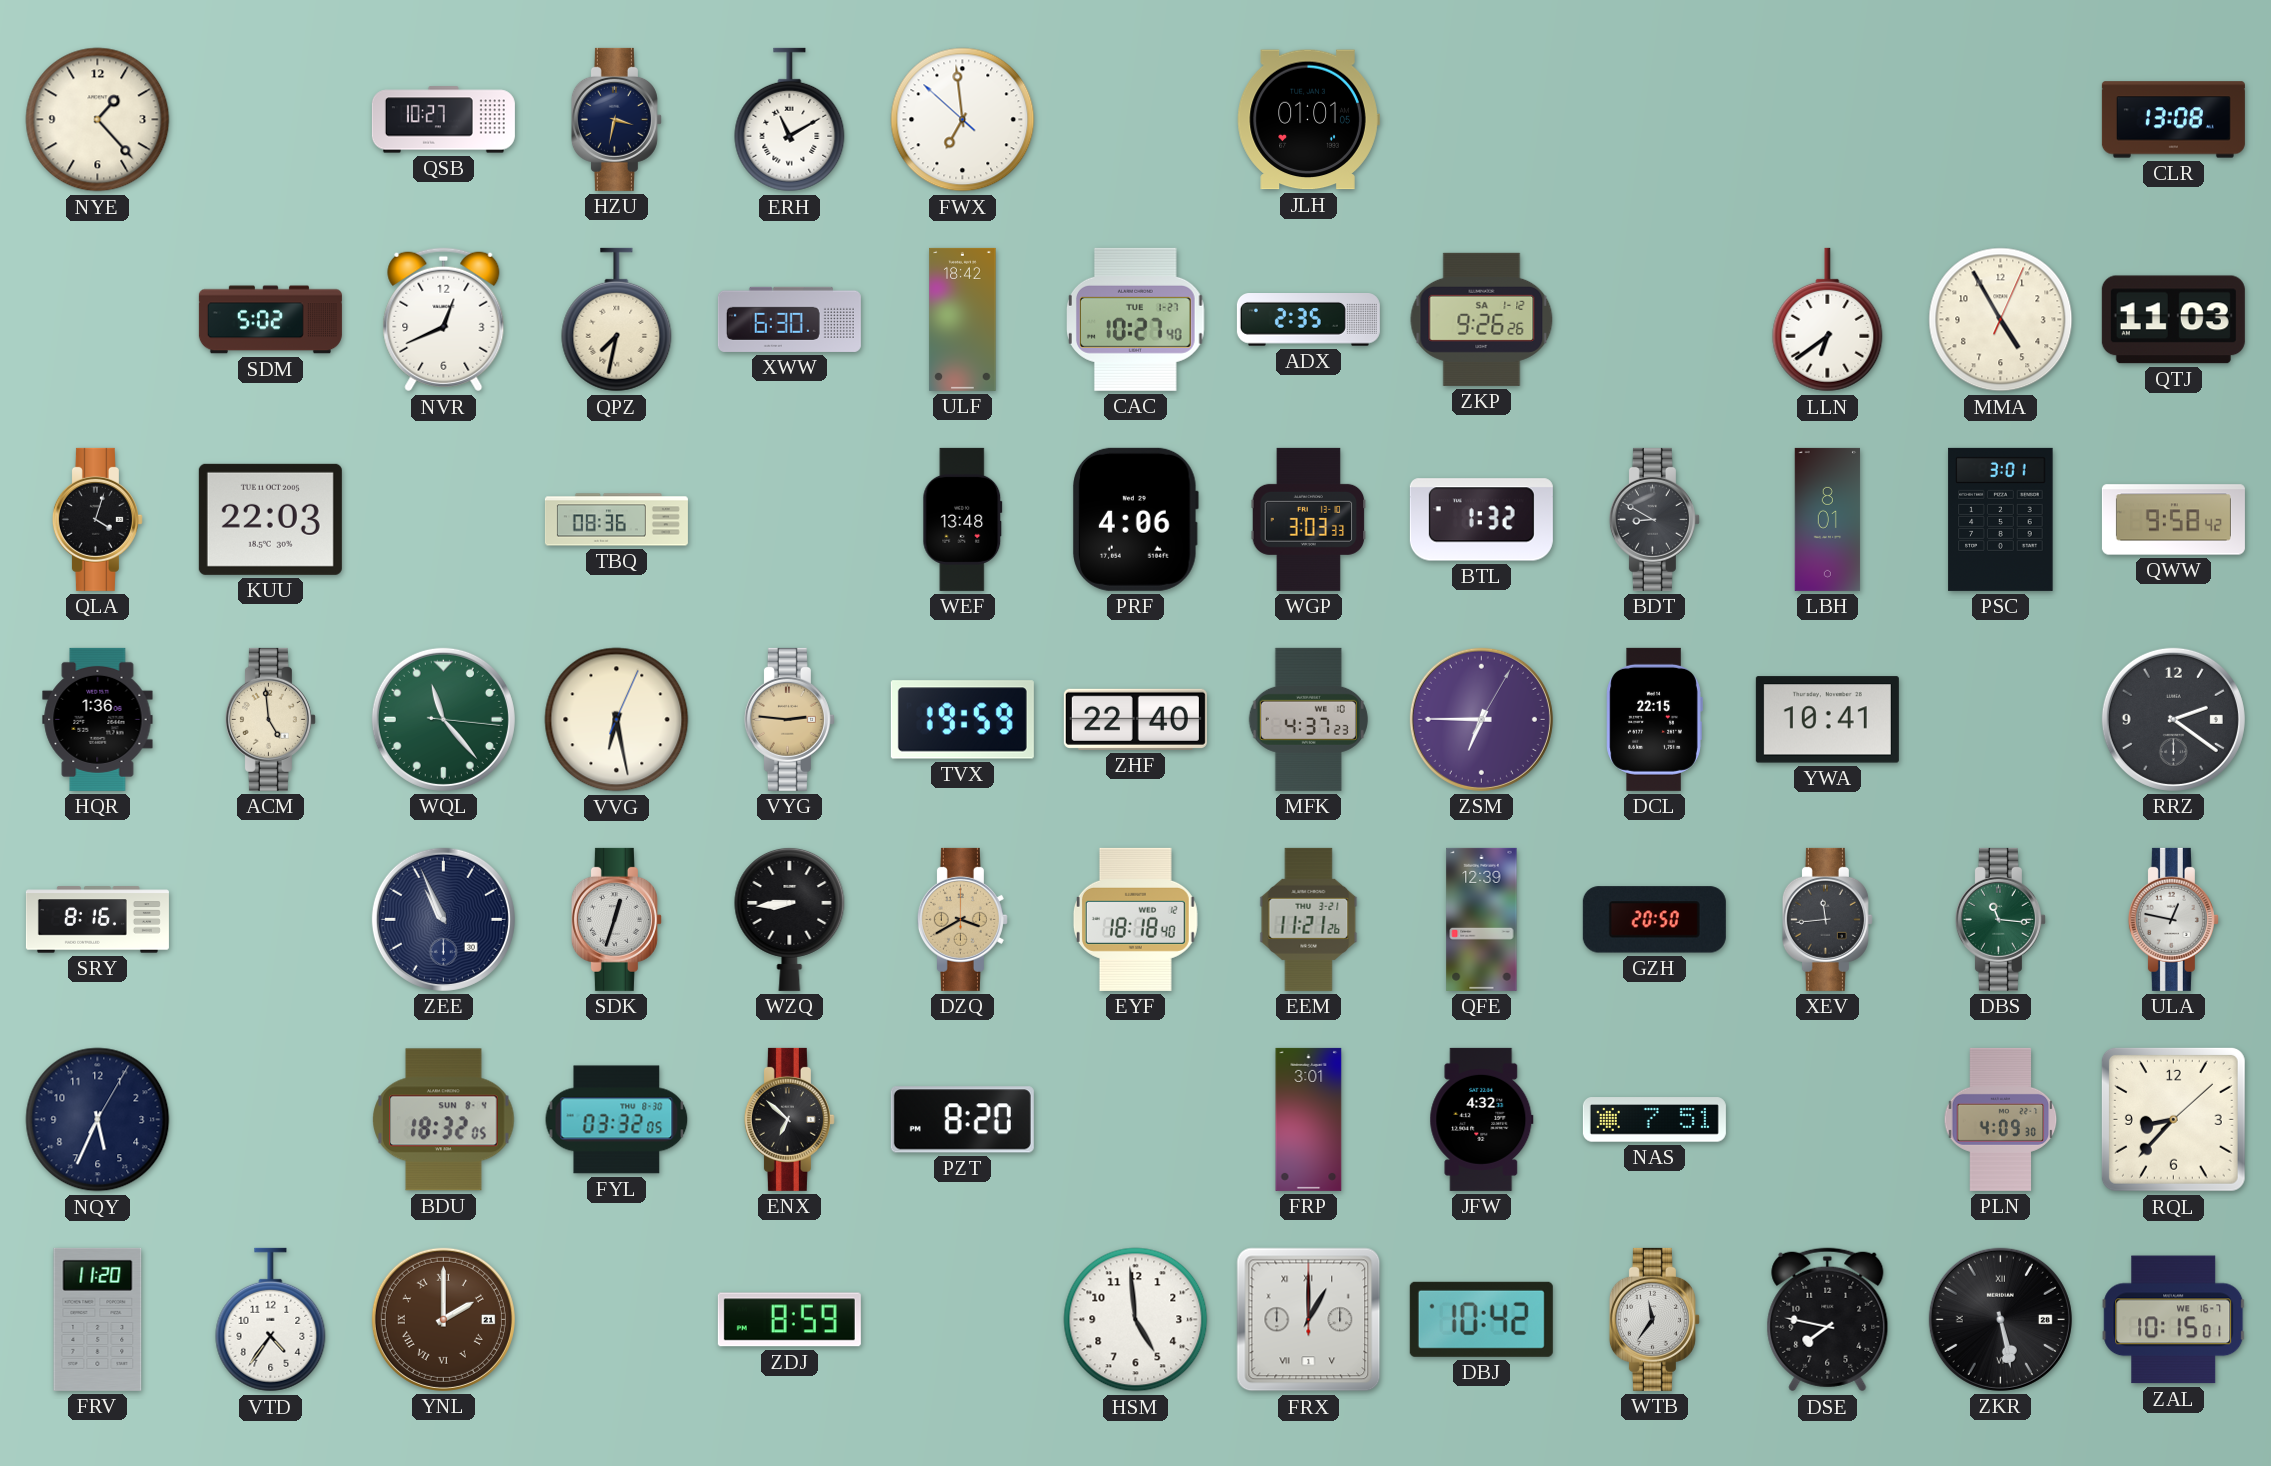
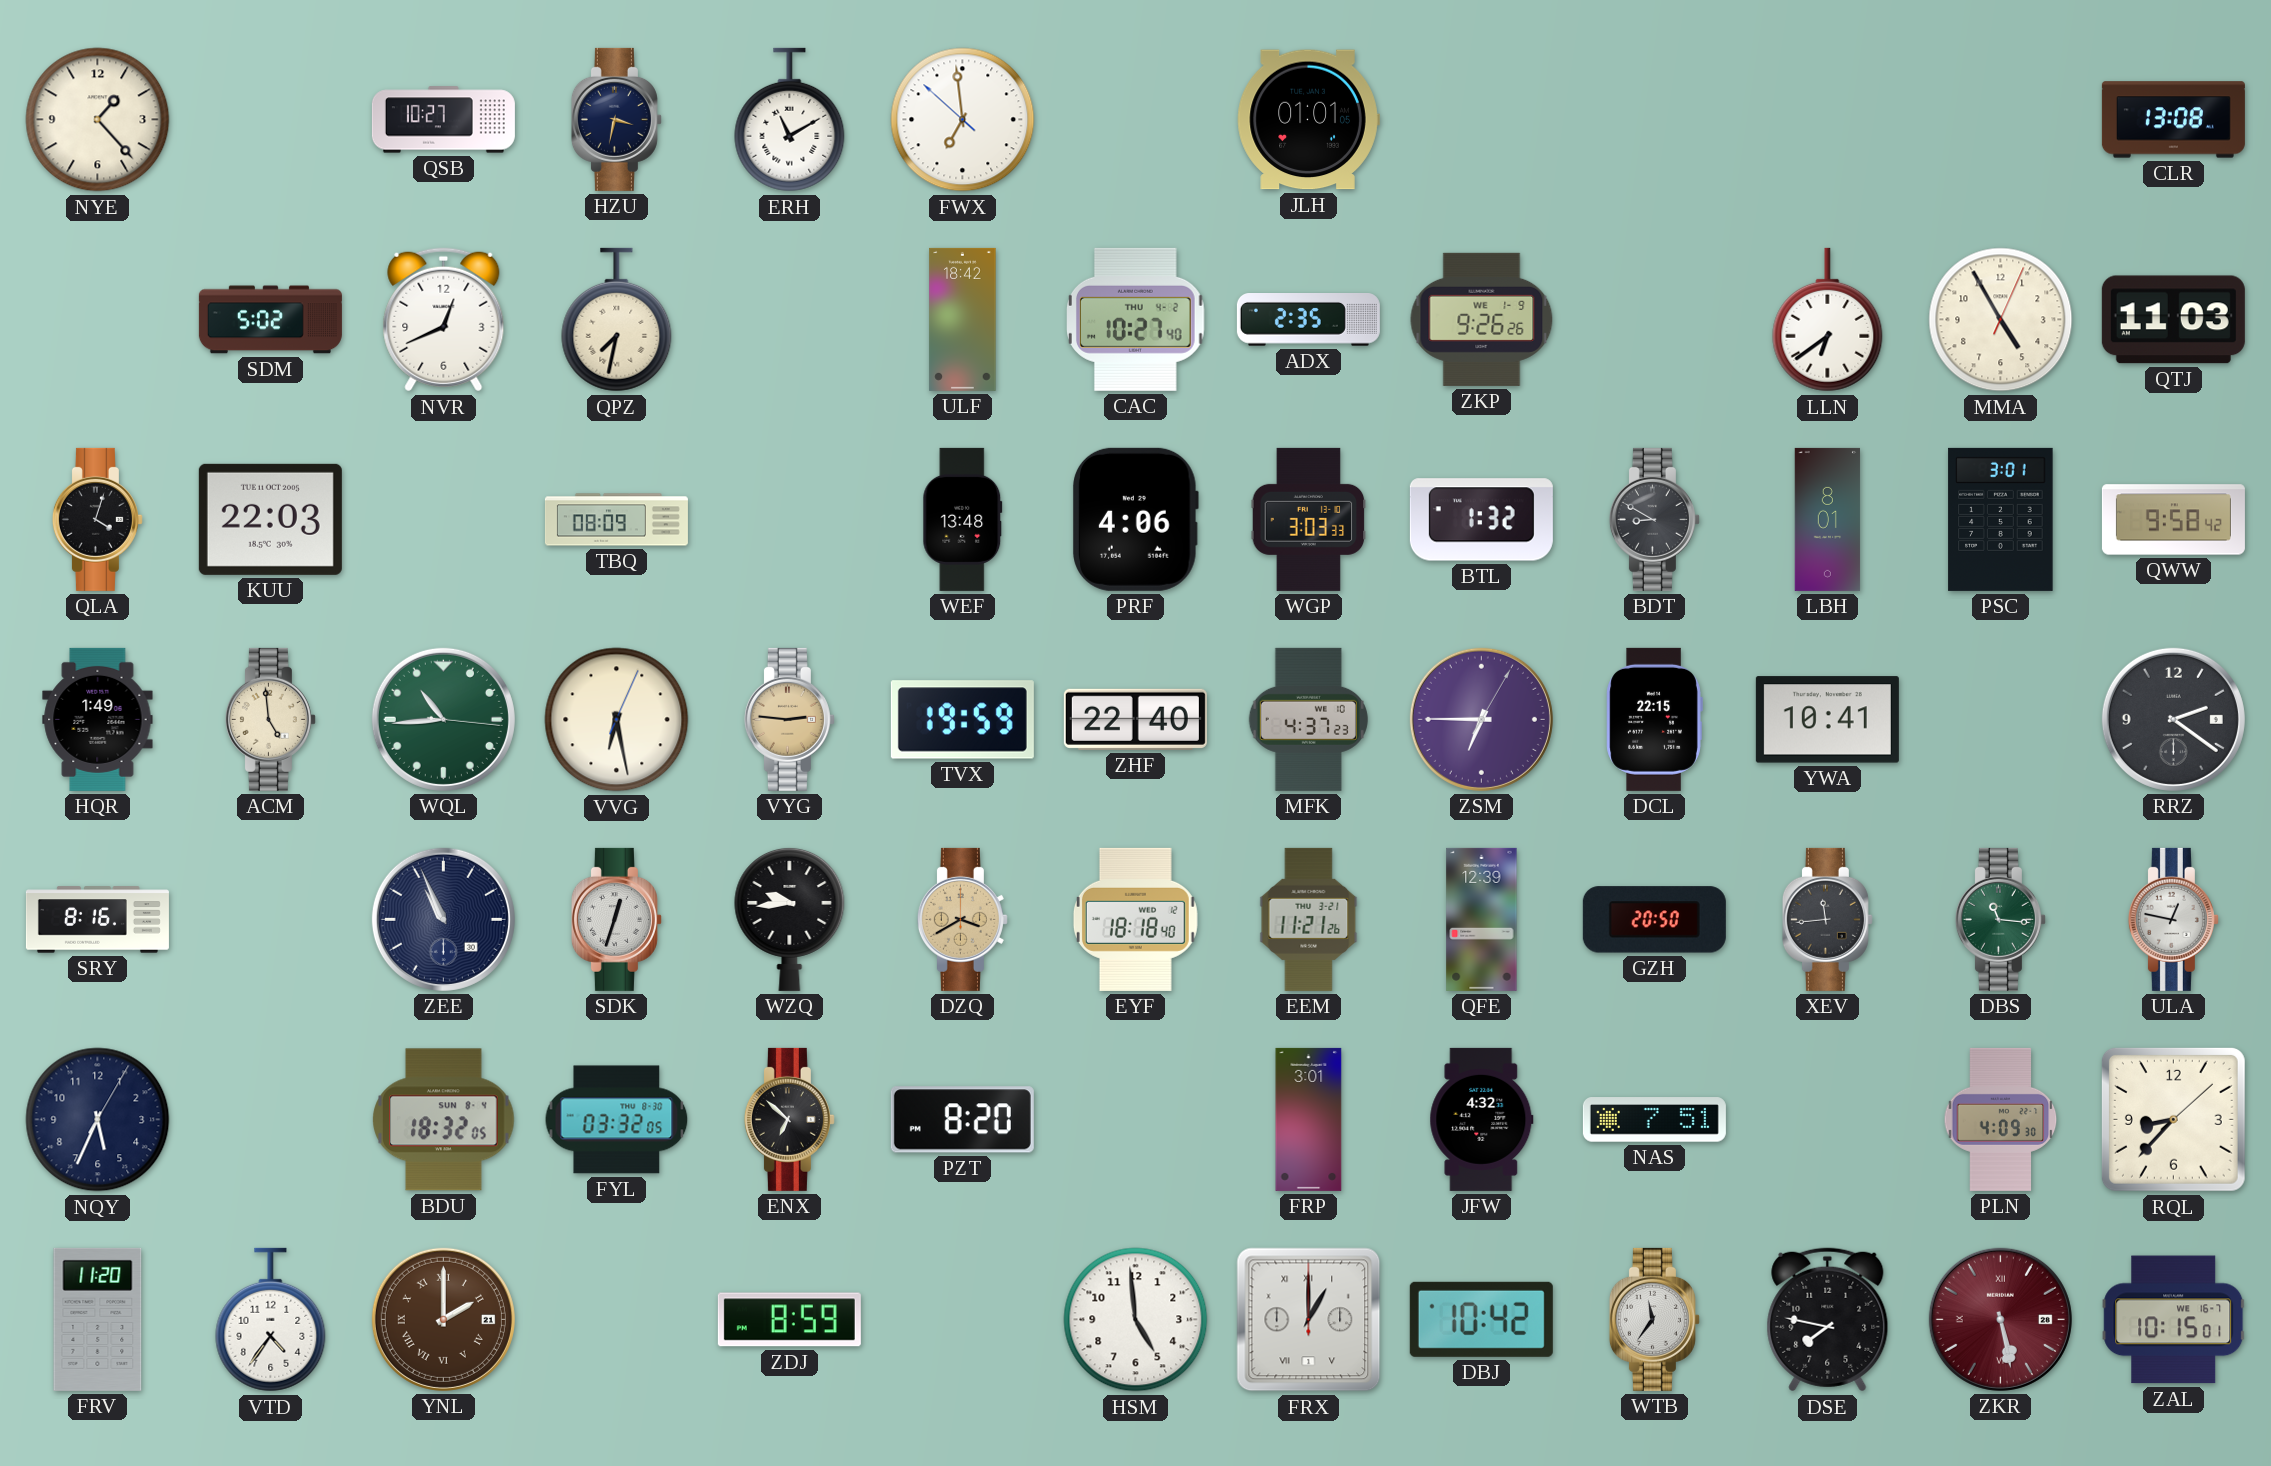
XWW: 6:30 -> none
CAC date: TUE 1-27 -> THU 4-2
ZKP date: SA 1-12 -> WE 1-9
TBQ: 08:36 -> 08:09
HQR: 1:36 -> 1:49
WQL: 11:23 -> 10:44
WZQ: 8:44 -> 9:44
ZKR dial: black -> burgundy
